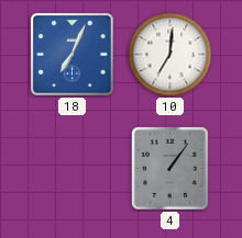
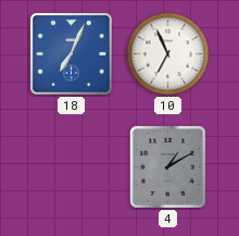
10: 7:01 -> 6:56
4: 1:06 -> 1:10
